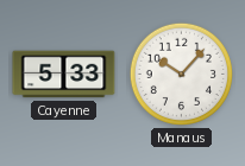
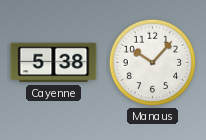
Cayenne: 5:33 -> 5:38
